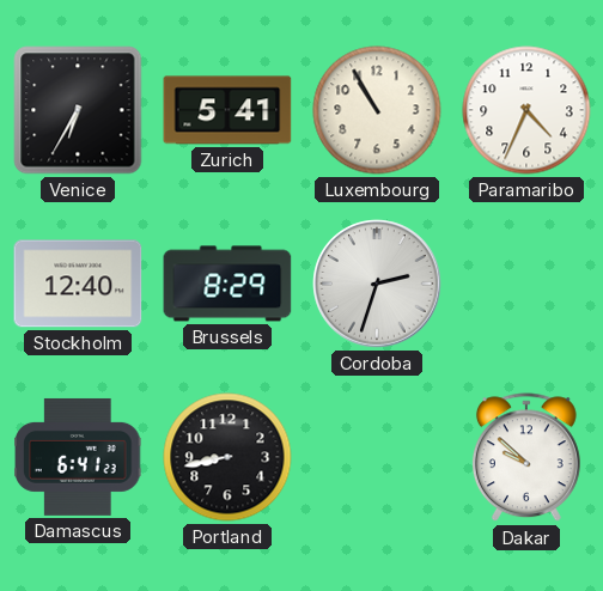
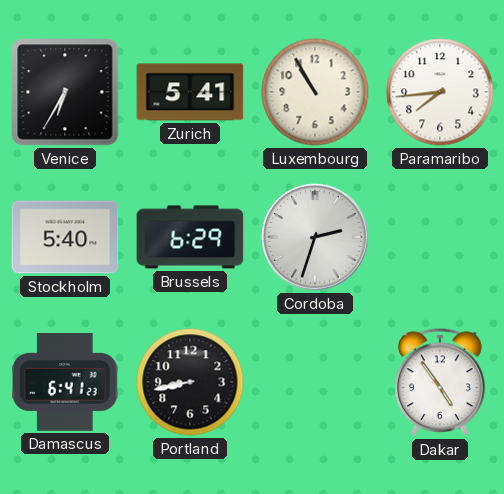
Paramaribo: 4:34 -> 7:44
Stockholm: 12:40 -> 5:40
Brussels: 8:29 -> 6:29
Dakar: 9:52 -> 4:54
